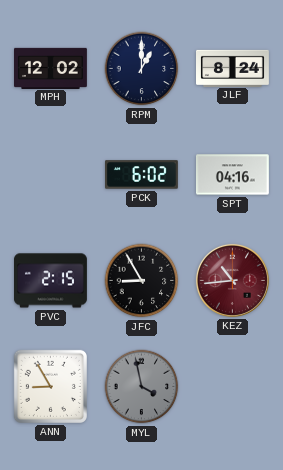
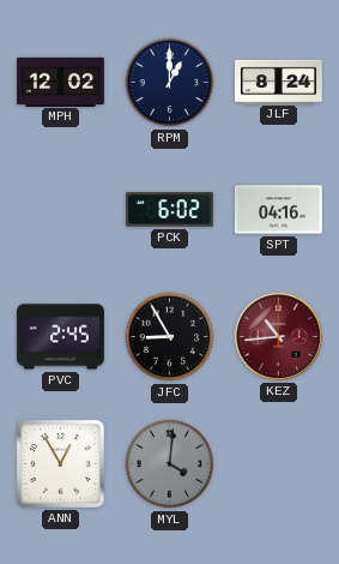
PVC: 2:15 -> 2:45
ANN: 8:55 -> 12:55
MYL: 3:58 -> 4:01
